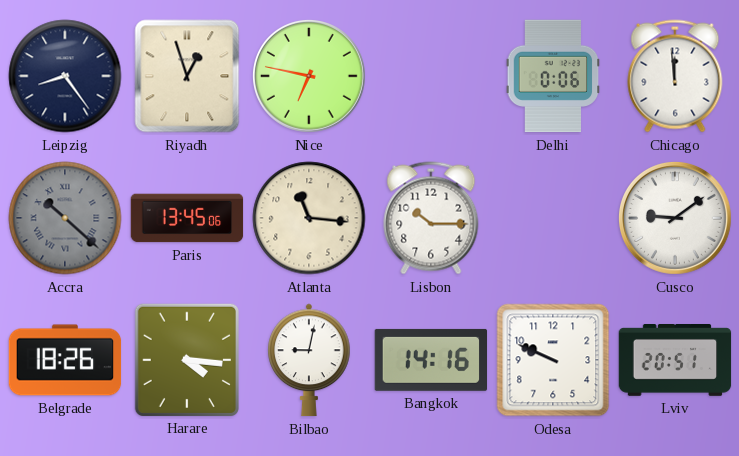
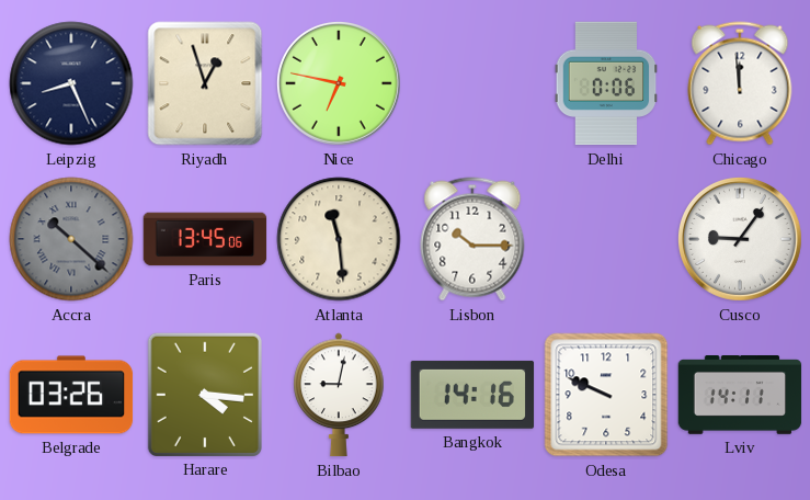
Leipzig: 8:24 -> 8:26
Atlanta: 11:16 -> 11:29
Cusco: 9:09 -> 9:06
Belgrade: 18:26 -> 03:26
Lviv: 20:51 -> 14:11
